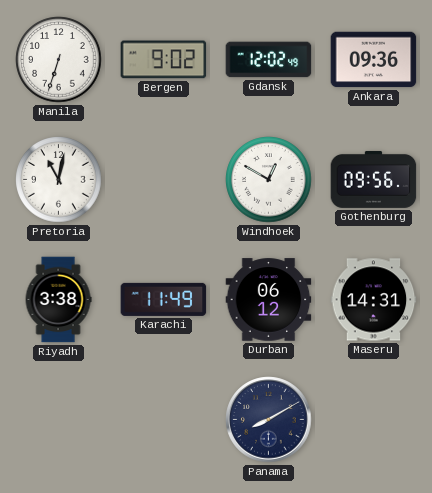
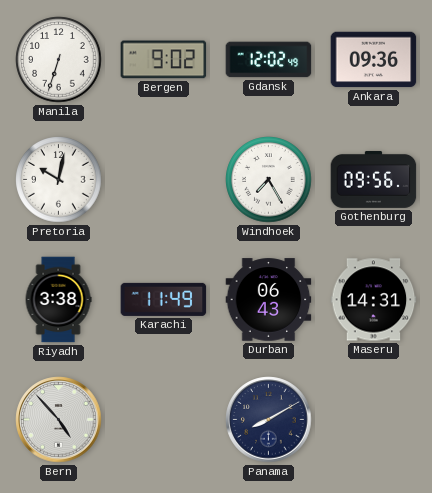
Pretoria: 11:02 -> 10:02
Windhoek: 12:50 -> 7:25
Durban: 06:12 -> 06:43
Bern: none -> 4:53
